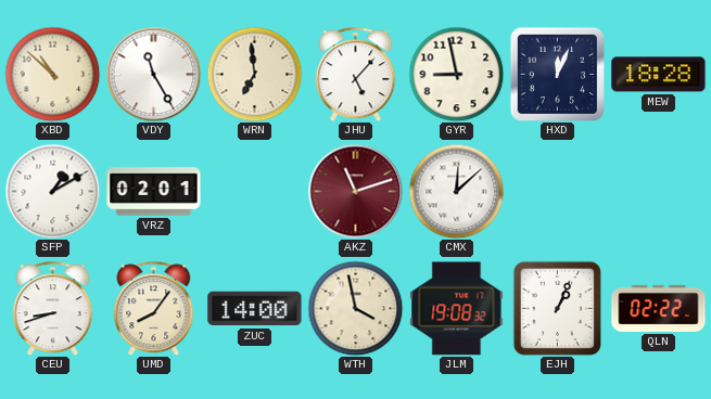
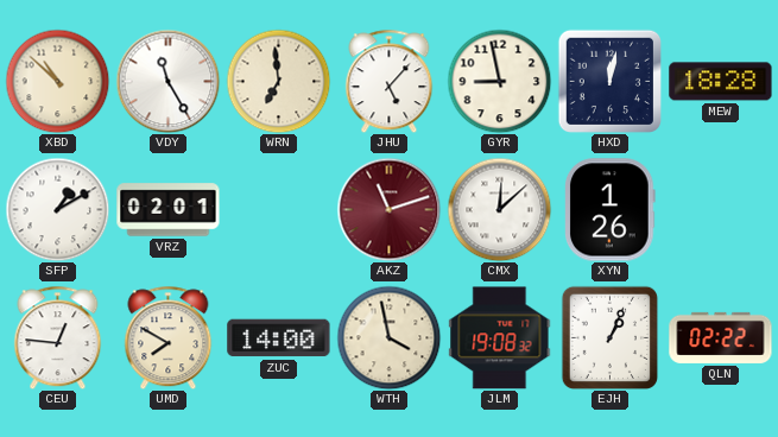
HXD: 12:04 -> 12:02
XYN: none -> 1:26
CEU: 8:42 -> 12:46
UMD: 8:06 -> 7:50
